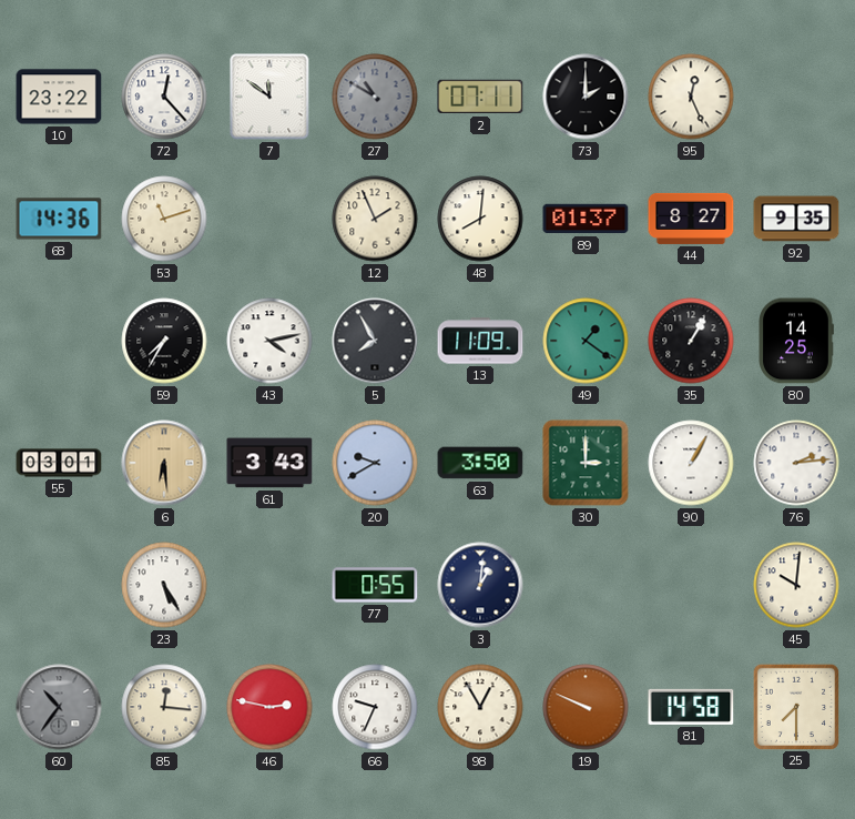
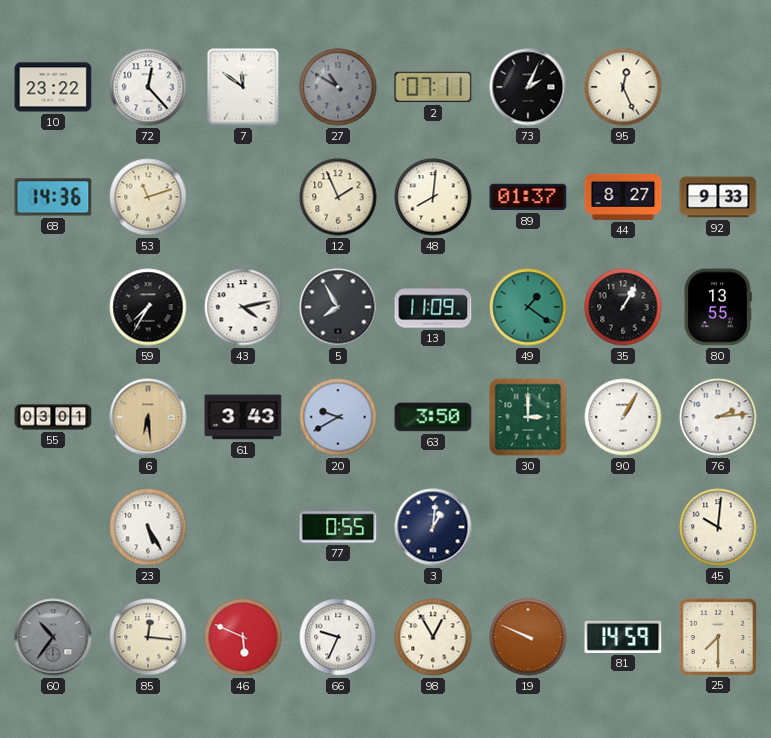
73: 2:00 -> 2:04
92: 9:35 -> 9:33
80: 14:25 -> 13:55
46: 2:47 -> 5:49
81: 14:58 -> 14:59
